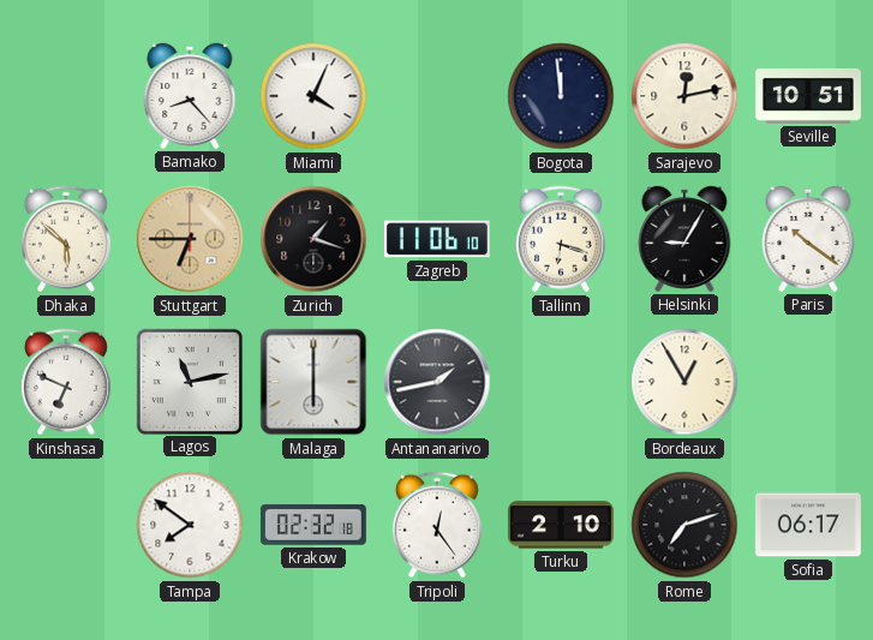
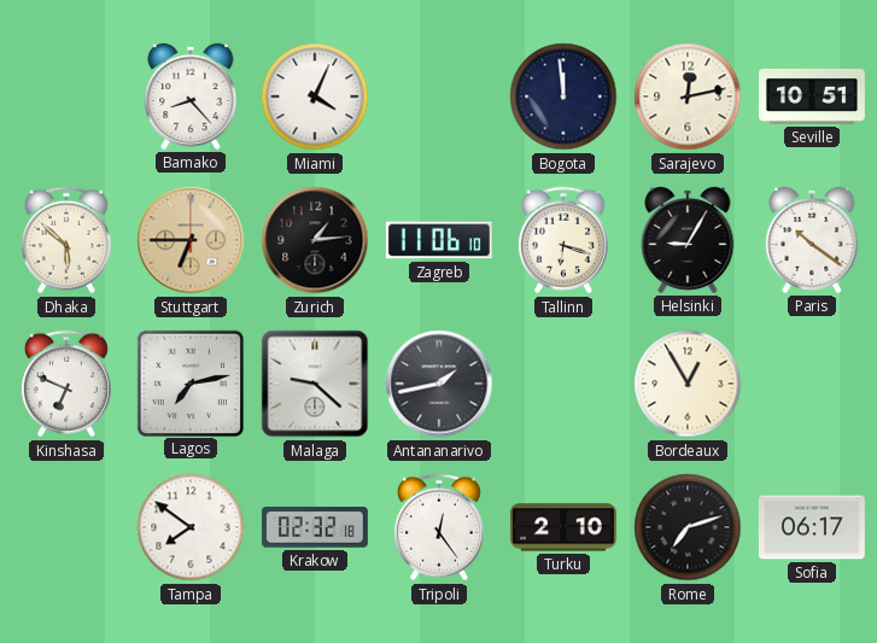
Zurich: 1:18 -> 1:14
Lagos: 11:13 -> 7:13
Malaga: 6:00 -> 9:22
